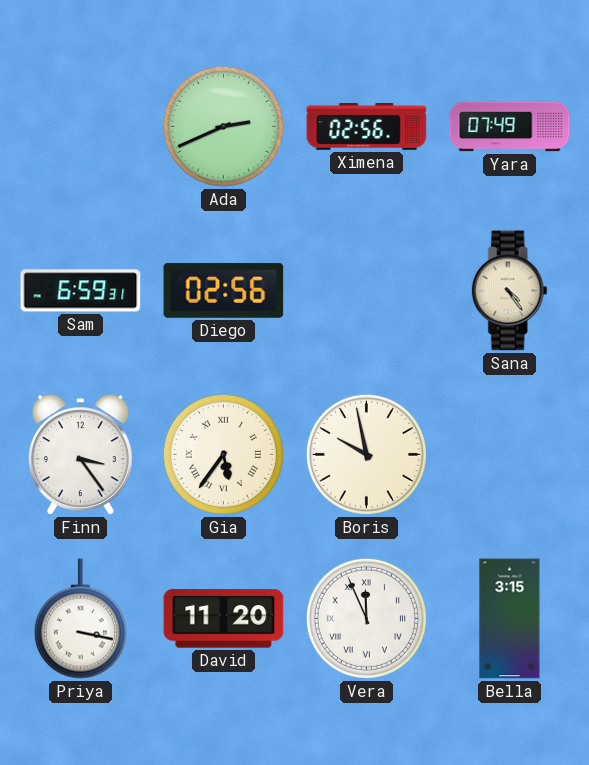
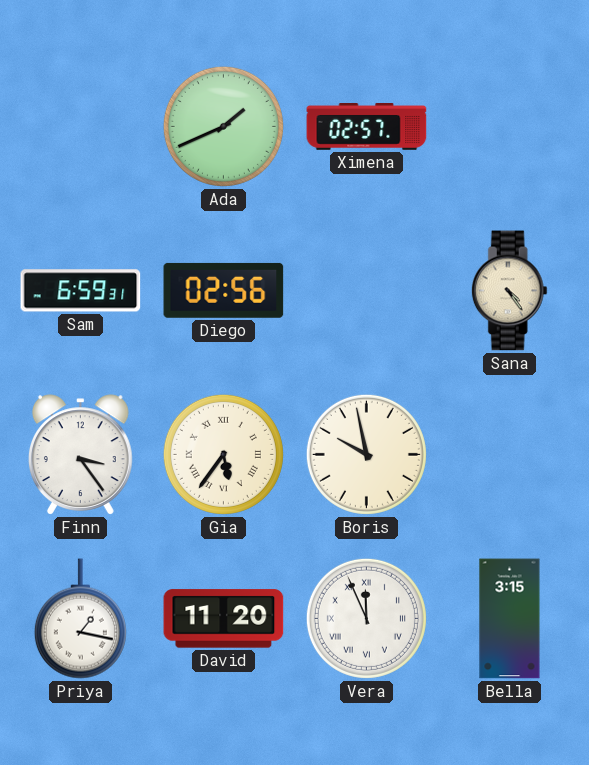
Ada: 2:41 -> 1:41
Ximena: 02:56 -> 02:57
Yara: 07:49 -> none
Priya: 3:17 -> 1:17
